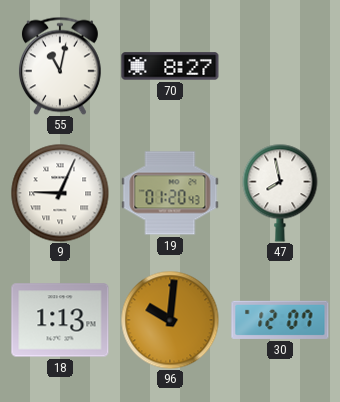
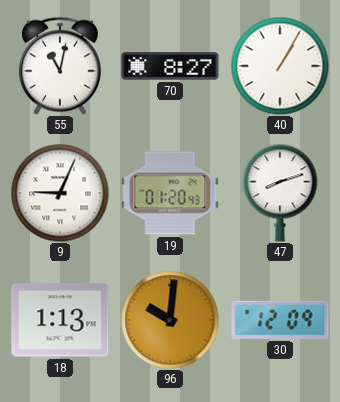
40: none -> 1:05
47: 7:58 -> 8:12
30: 12:07 -> 12:09
